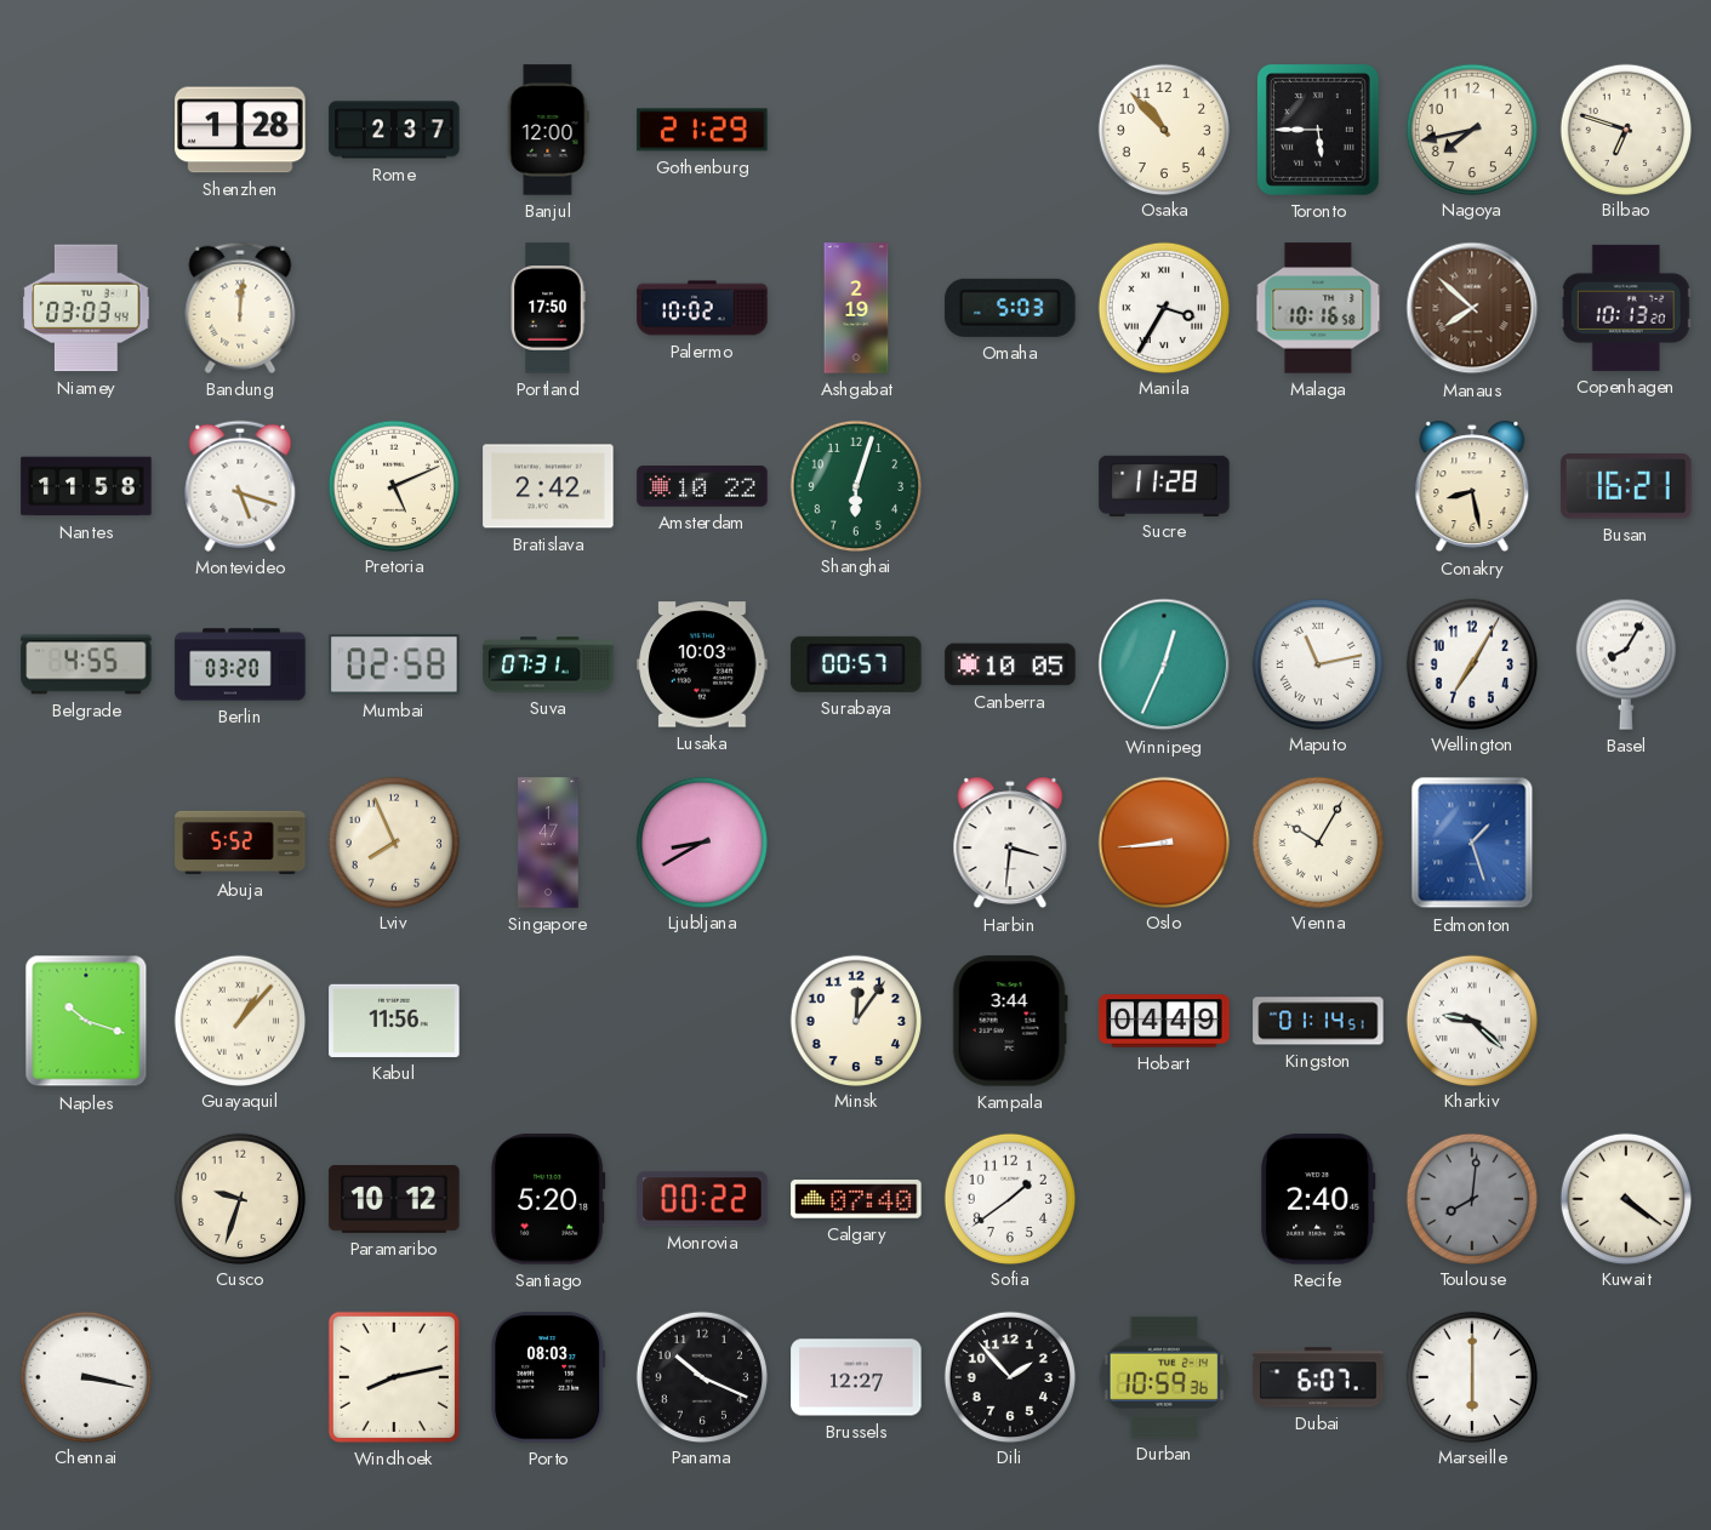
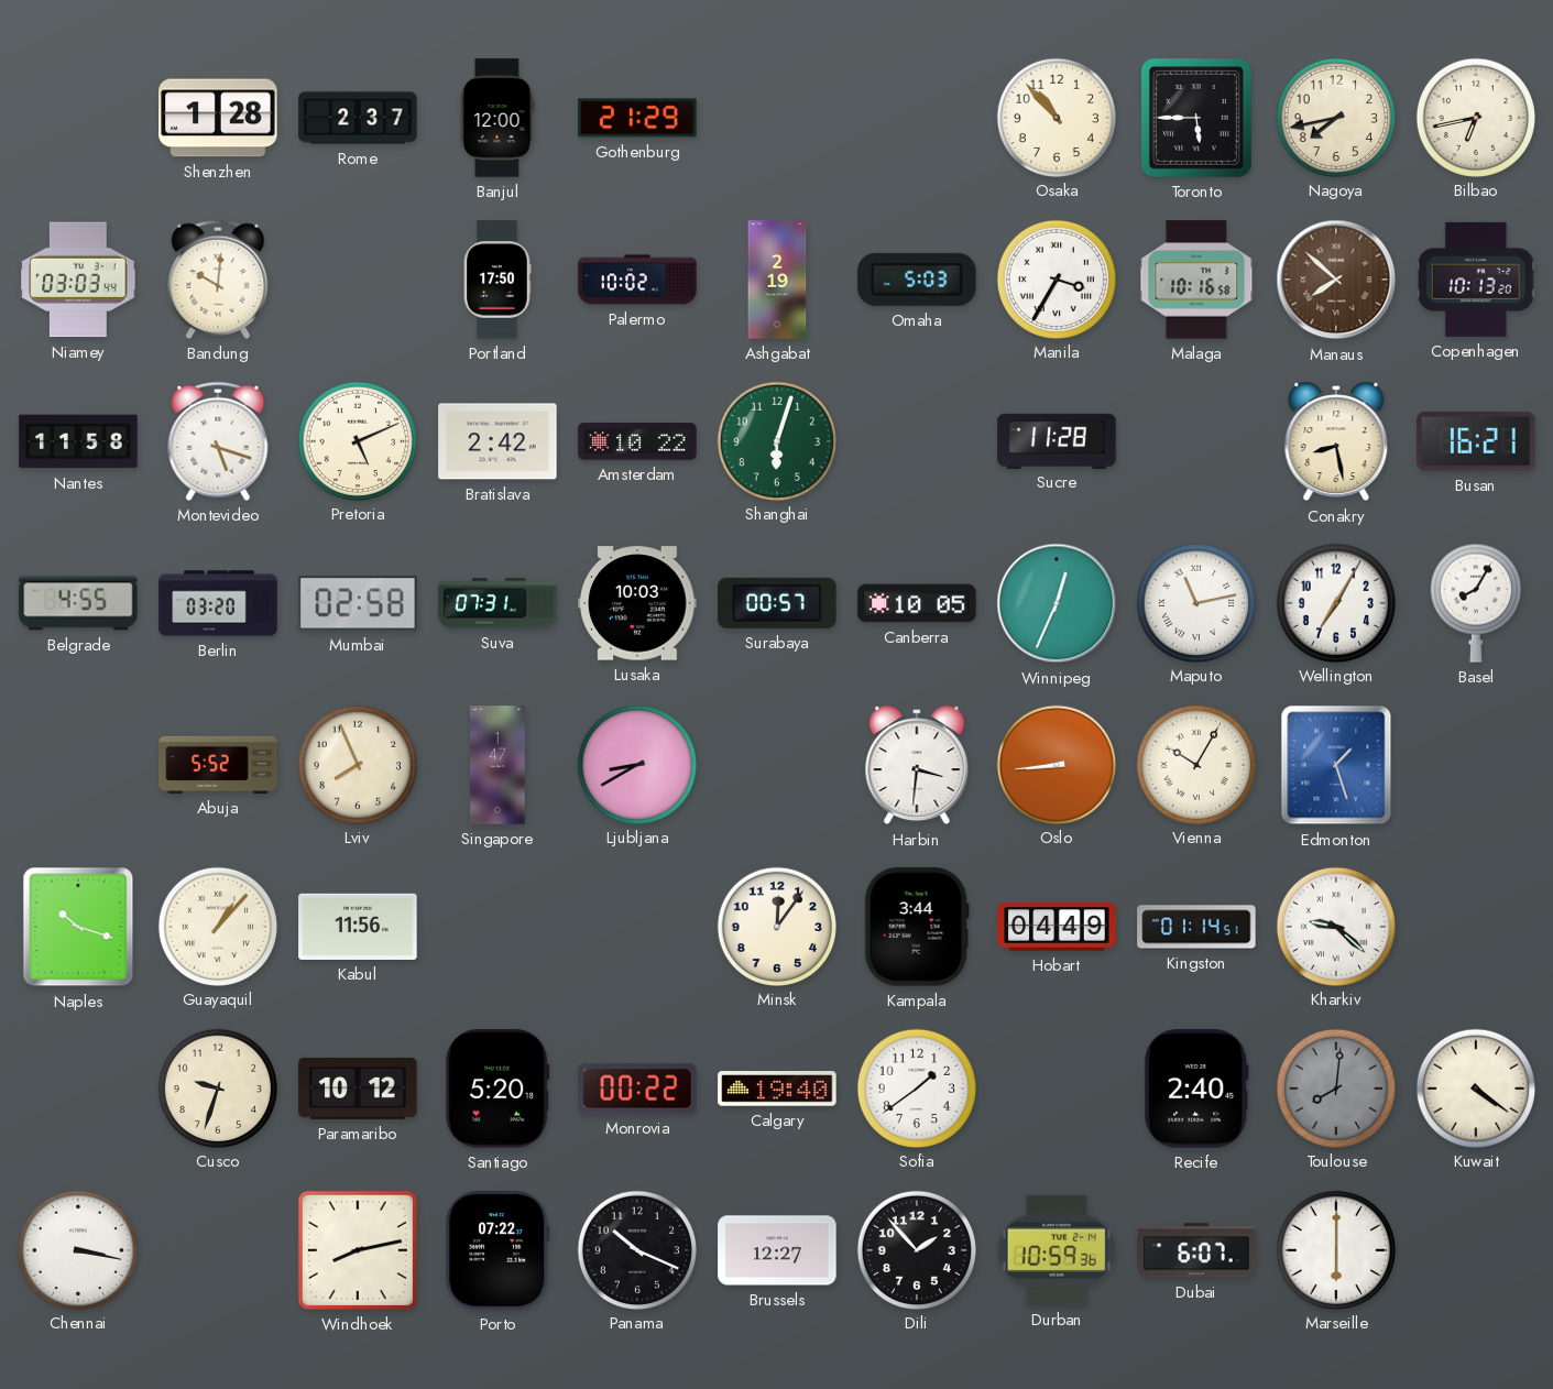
Bilbao: 6:48 -> 6:43
Bandung: 12:01 -> 10:01
Calgary: 07:40 -> 19:40
Porto: 08:03 -> 07:22
